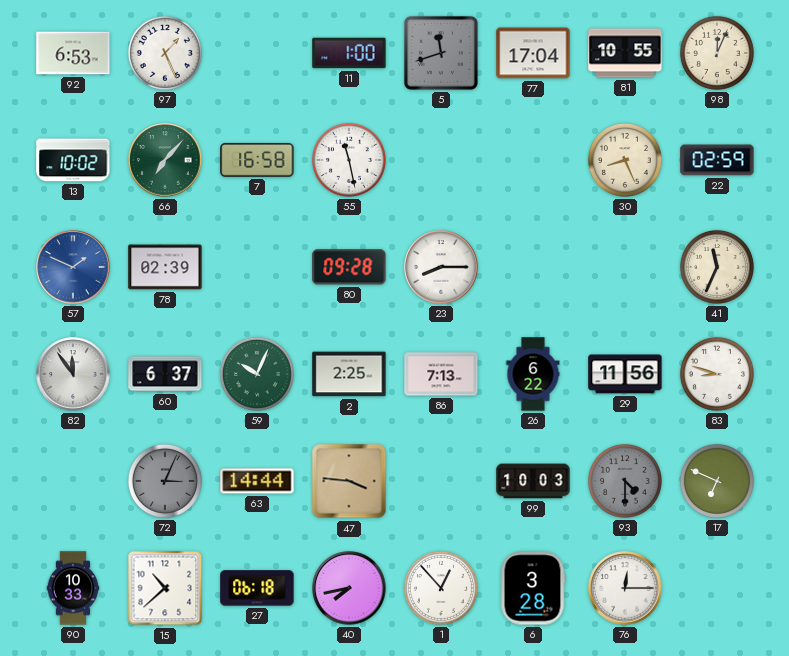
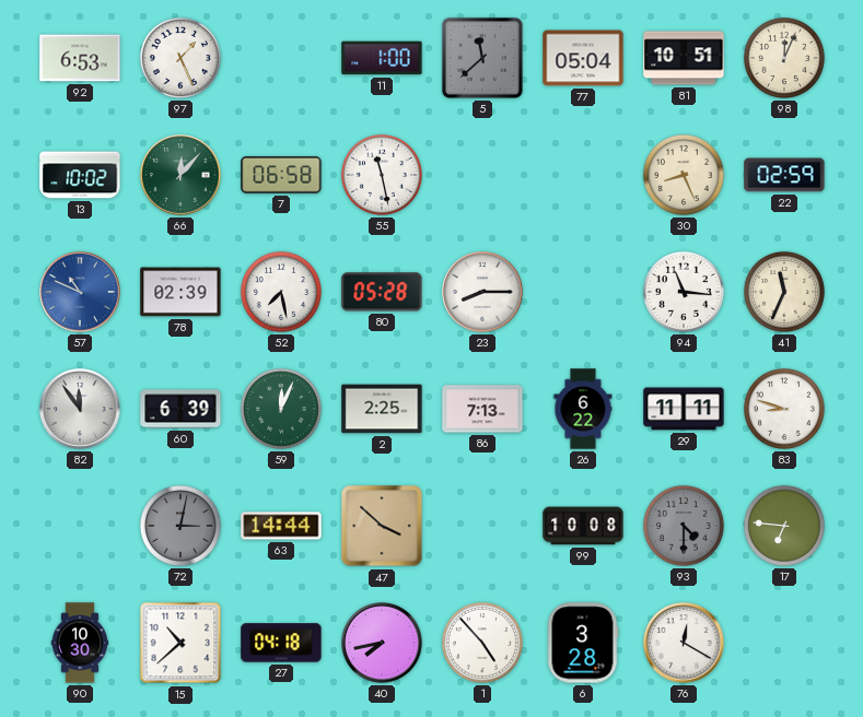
5: 11:42 -> 11:38
77: 17:04 -> 05:04
81: 10:55 -> 10:51
66: 7:07 -> 12:07
7: 16:58 -> 06:58
57: 1:49 -> 10:49
52: none -> 7:28
80: 09:28 -> 05:28
94: none -> 11:16
60: 6:37 -> 6:39
59: 10:04 -> 12:04
29: 11:56 -> 11:11
72: 3:04 -> 3:02
47: 3:46 -> 3:52
99: 10:03 -> 10:08
17: 6:49 -> 6:46
90: 10:33 -> 10:30
27: 06:18 -> 04:18
1: 12:53 -> 4:53
76: 12:15 -> 12:20
